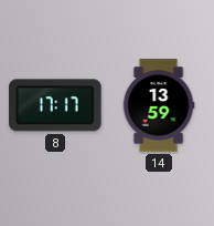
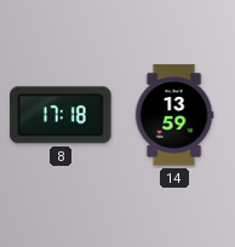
8: 17:17 -> 17:18
